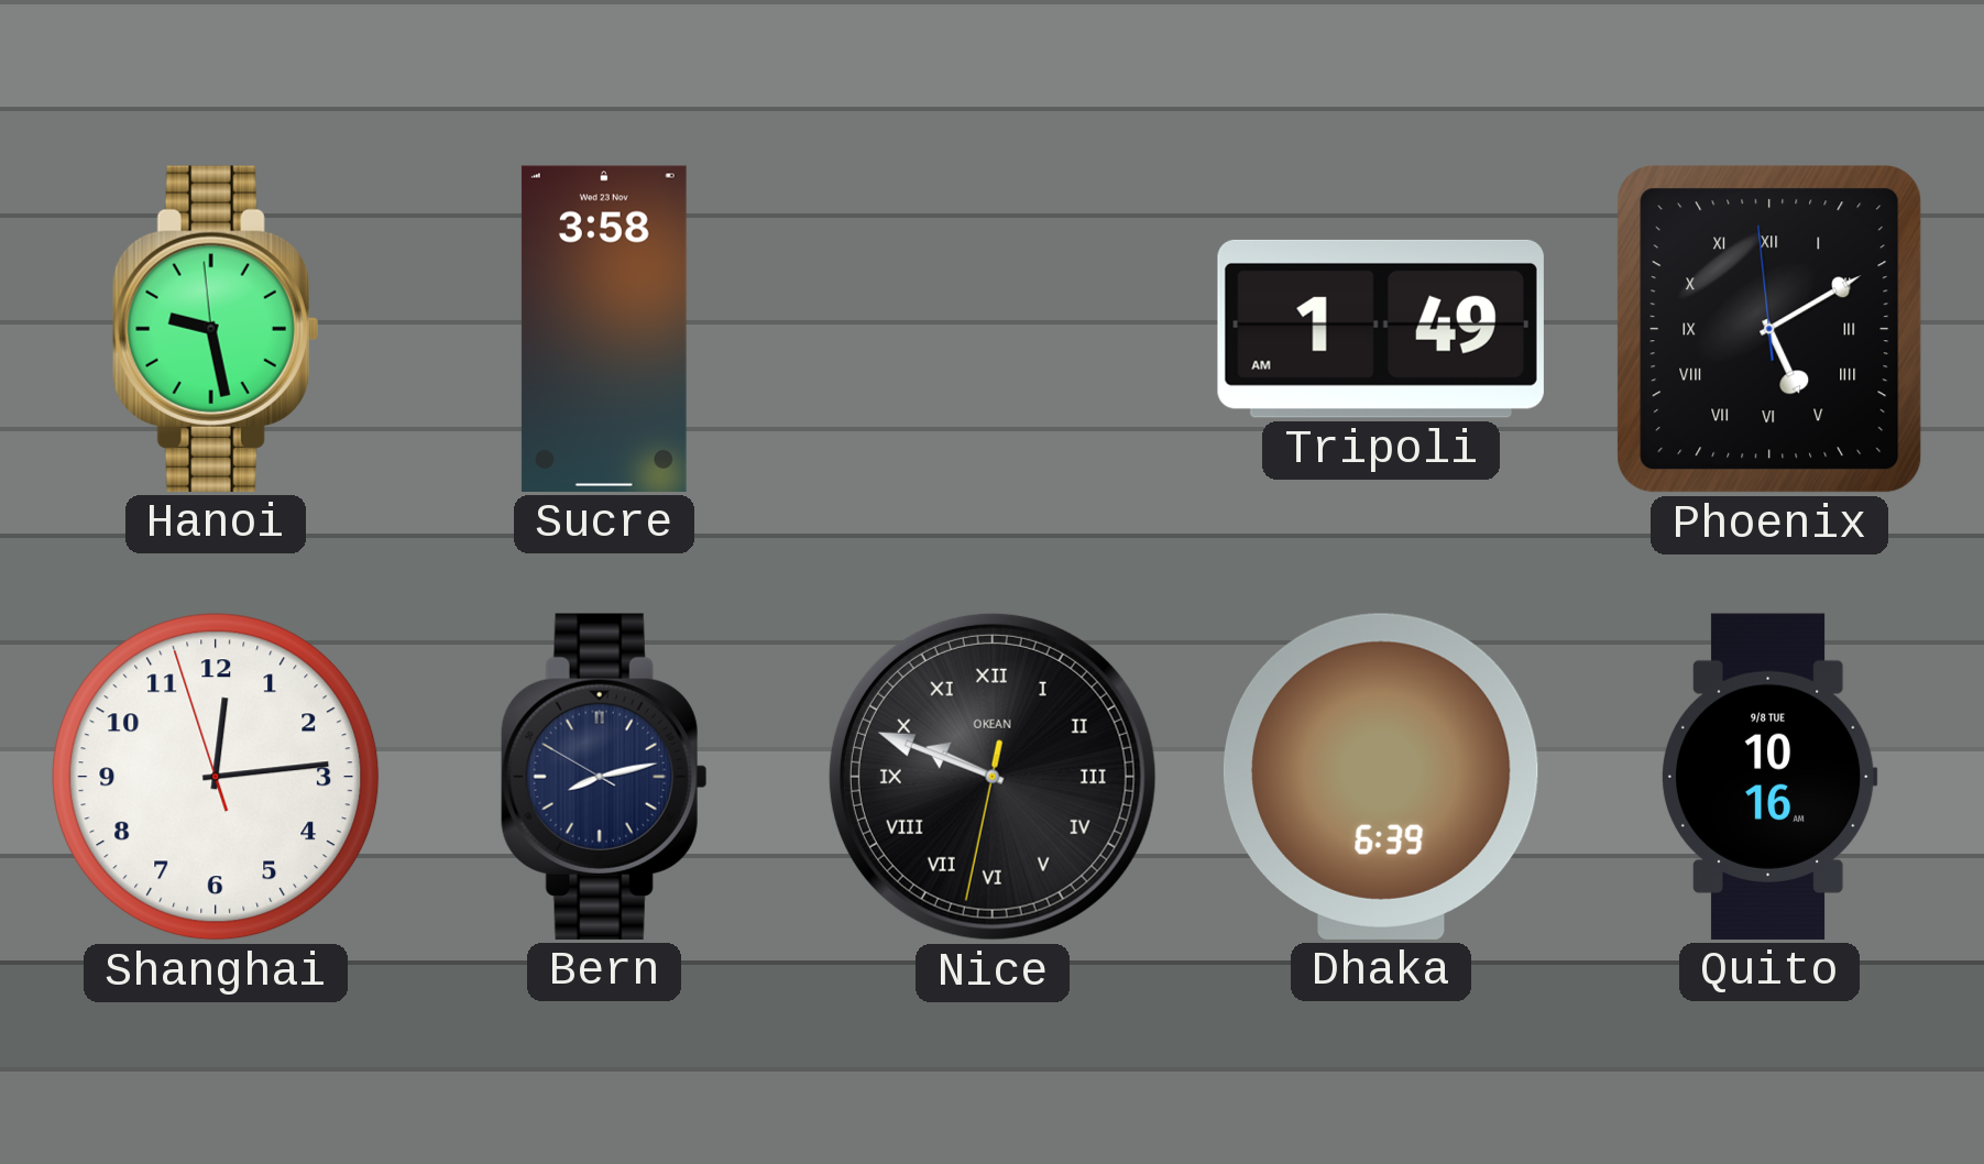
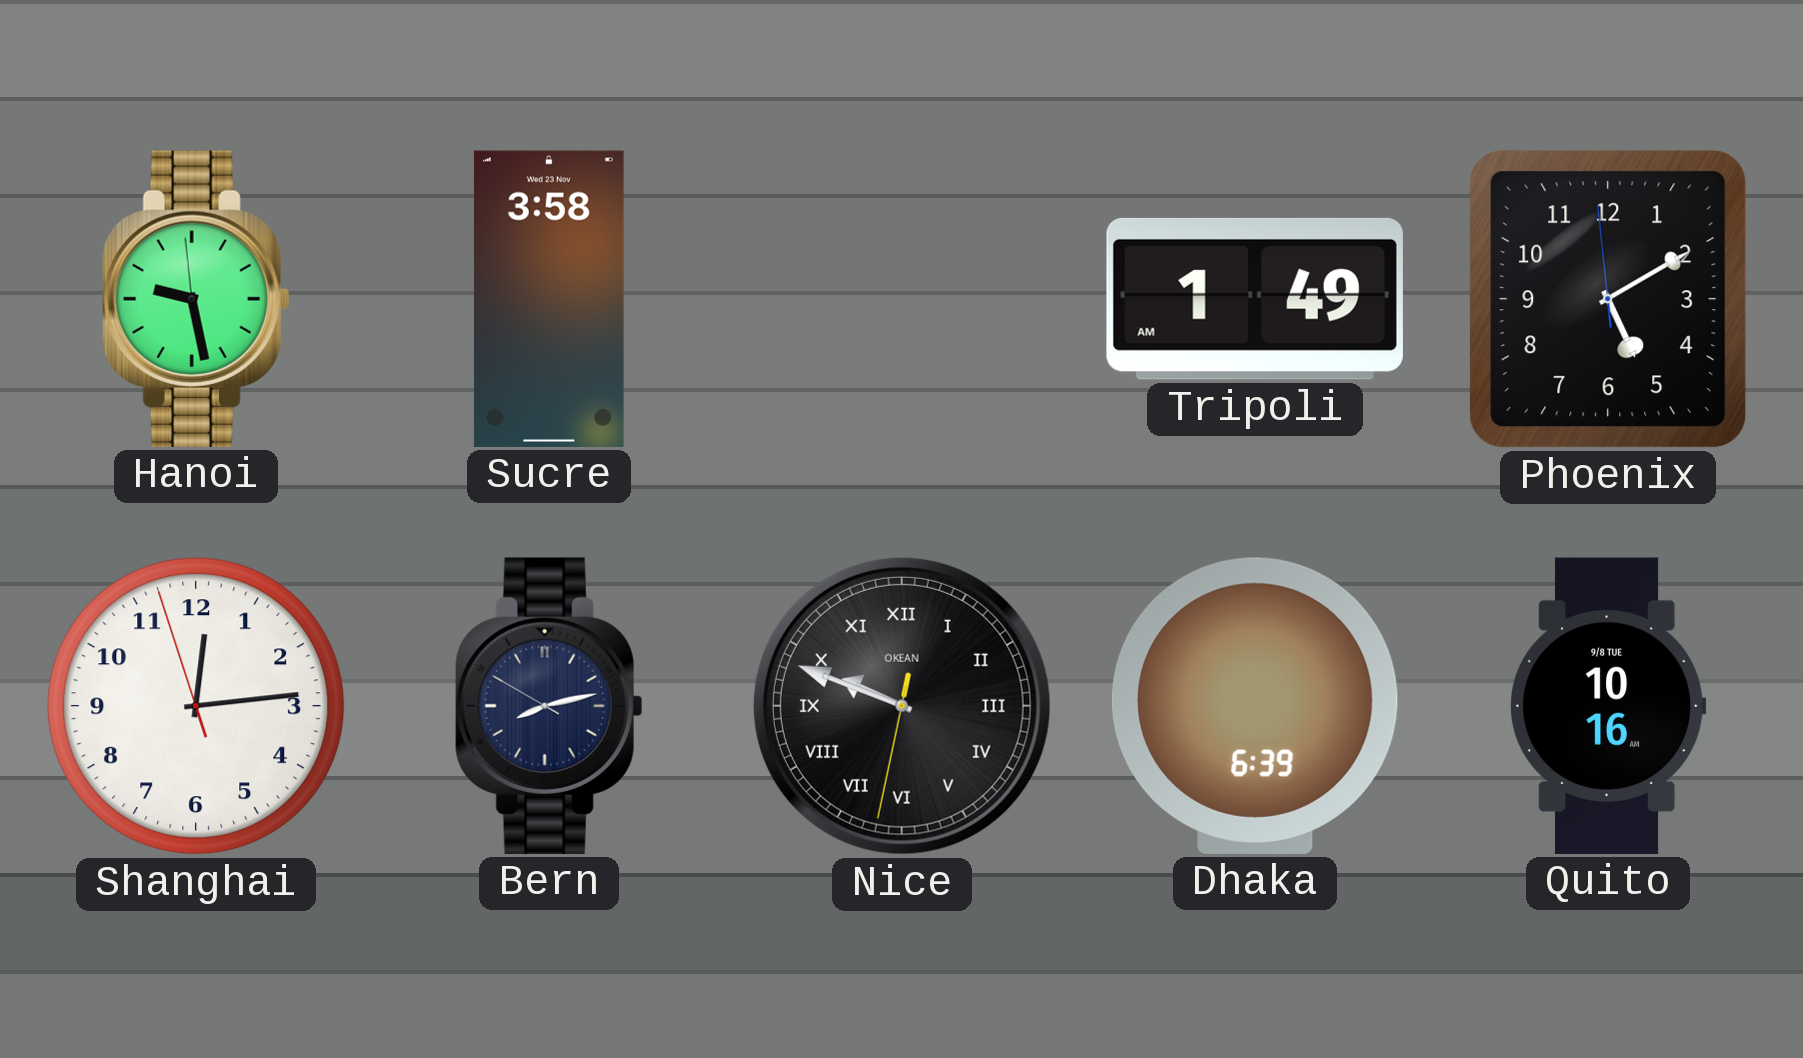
Phoenix numerals: Roman -> Arabic
